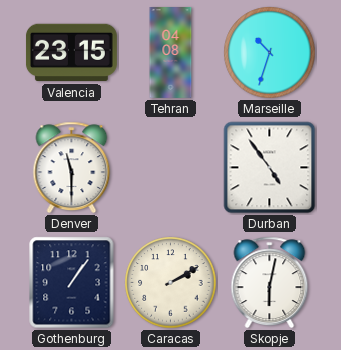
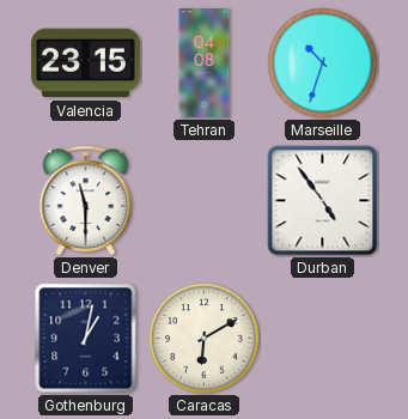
Gothenburg: 1:06 -> 1:02
Caracas: 2:10 -> 6:10
Skopje: 6:02 -> none
